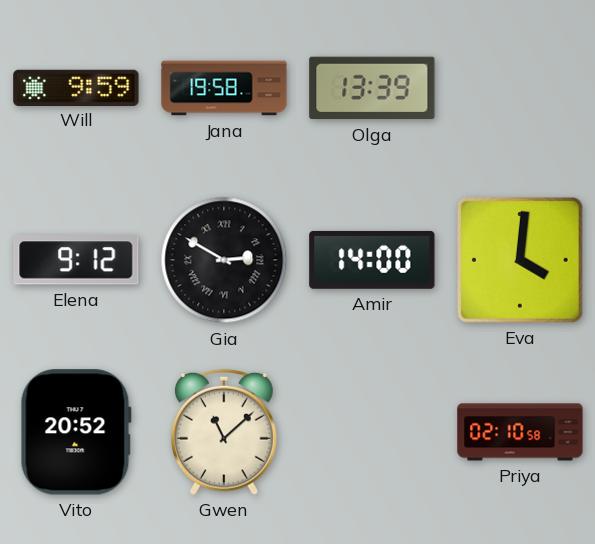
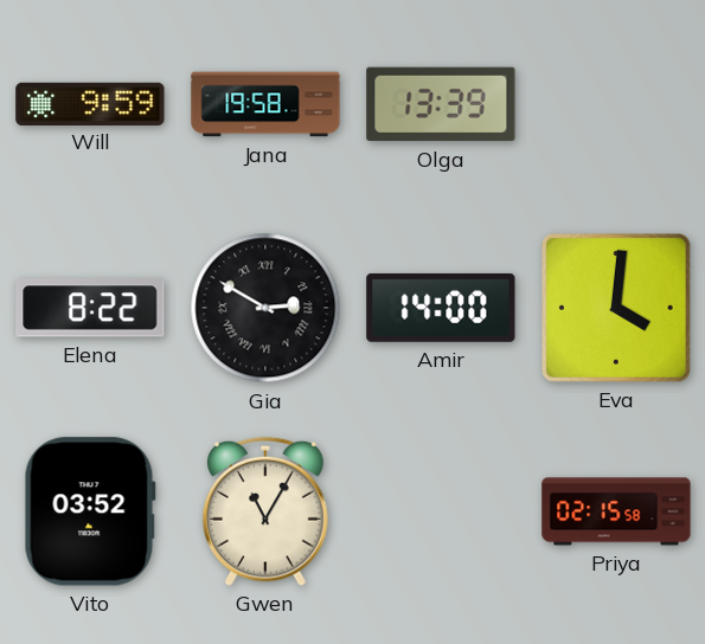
Elena: 9:12 -> 8:22
Vito: 20:52 -> 03:52
Gwen: 11:08 -> 11:05
Priya: 02:10 -> 02:15
